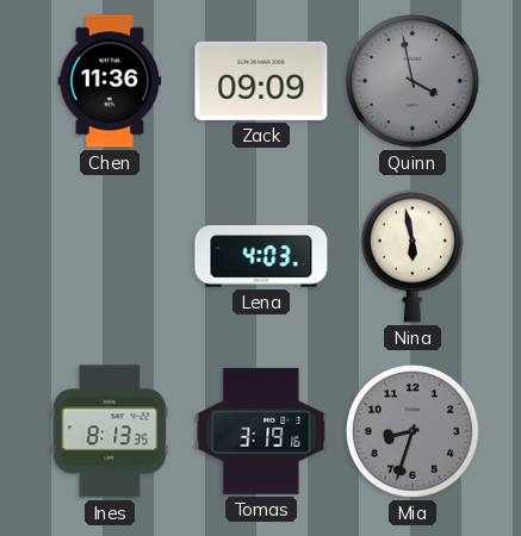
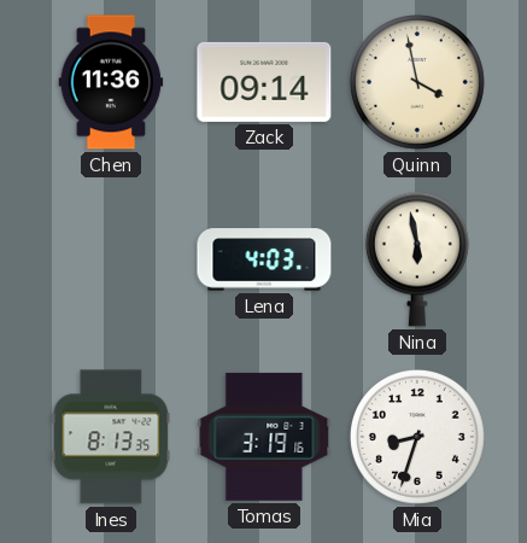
Zack: 09:09 -> 09:14
Quinn dial: grey -> cream
Mia dial: grey -> white
